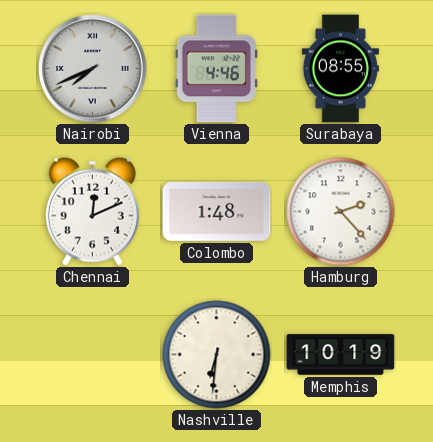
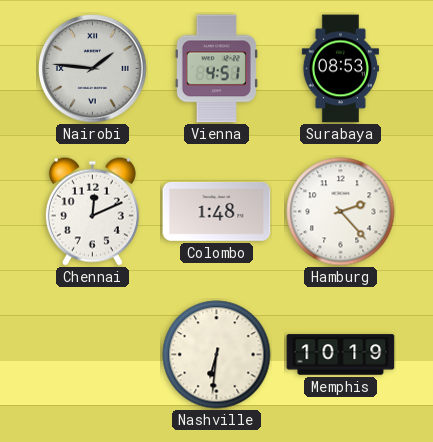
Nairobi: 7:41 -> 1:46
Vienna: 4:46 -> 4:51
Surabaya: 08:55 -> 08:53
